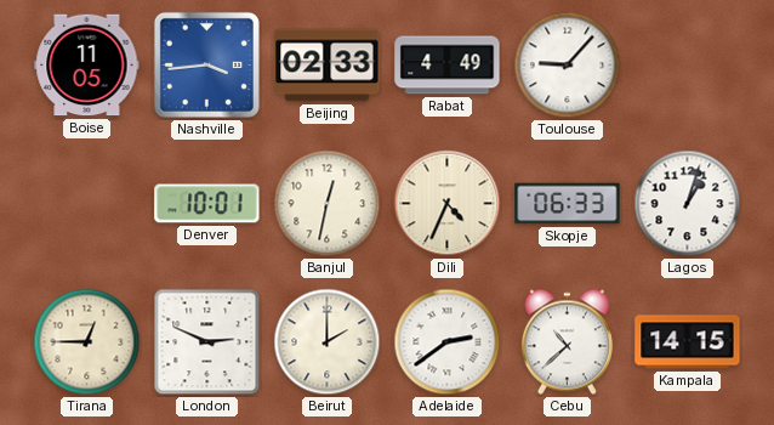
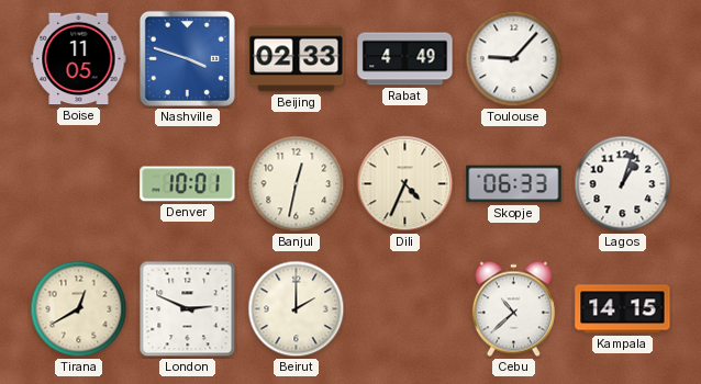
Nashville: 3:44 -> 3:48
Tirana: 12:45 -> 12:40
Adelaide: 2:39 -> none
